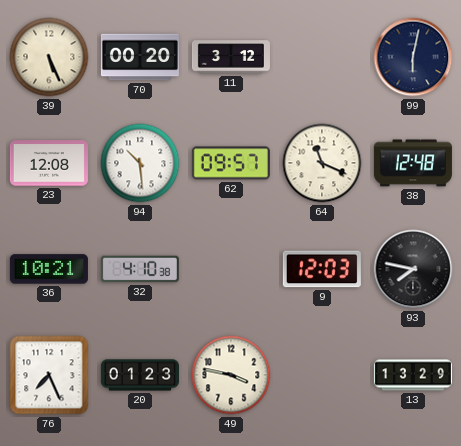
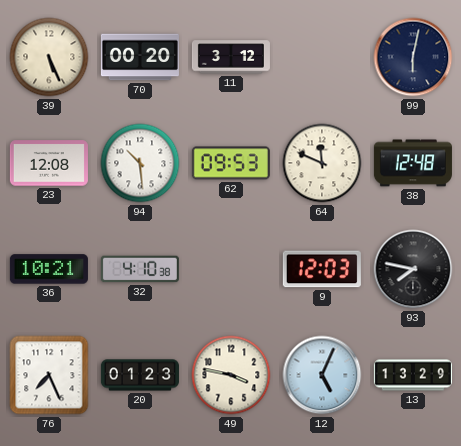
62: 09:57 -> 09:53
64: 11:19 -> 11:49
12: none -> 5:04
